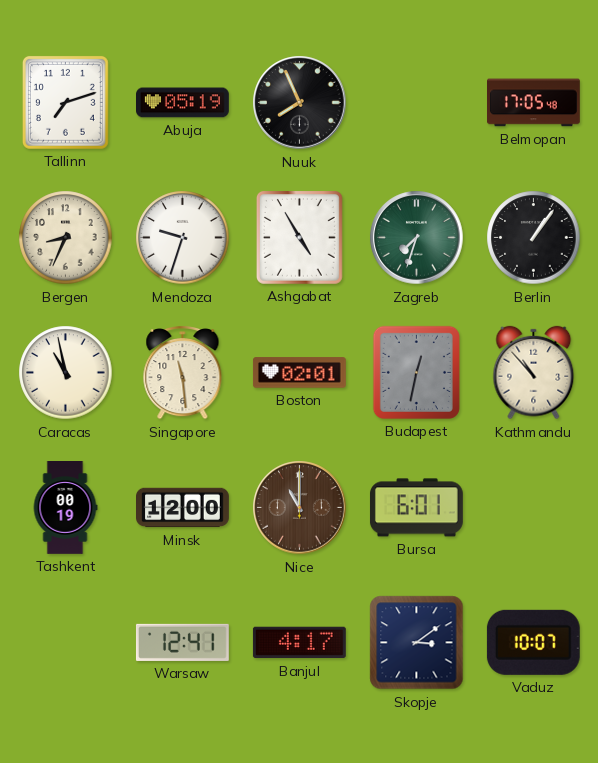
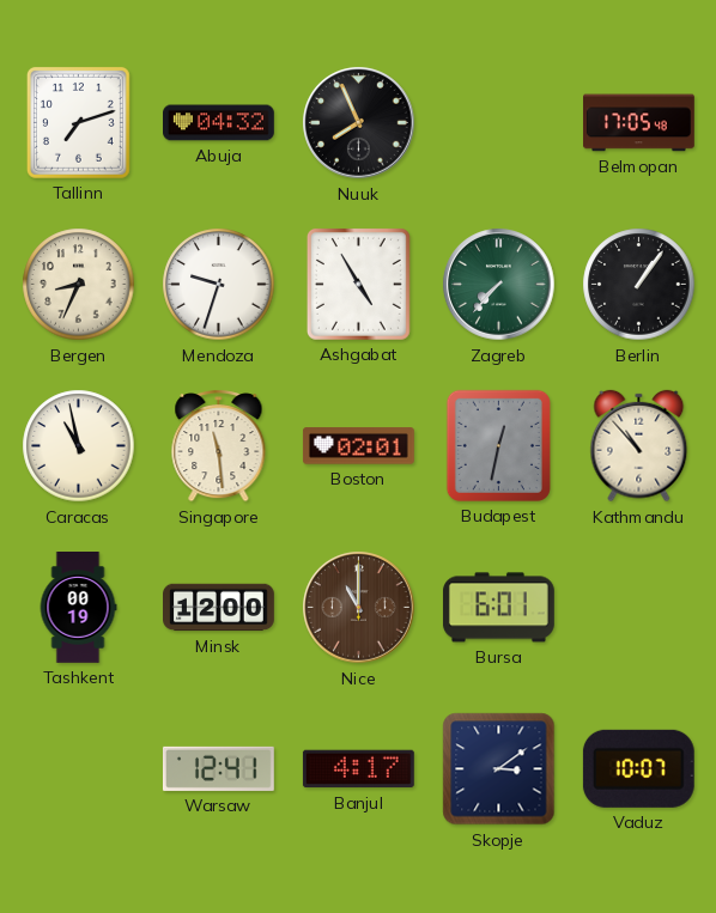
Abuja: 05:19 -> 04:32
Zagreb: 7:33 -> 7:37
